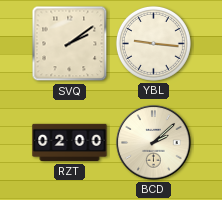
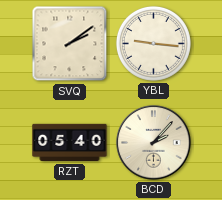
RZT: 02:00 -> 05:40
BCD: 2:08 -> 2:07
